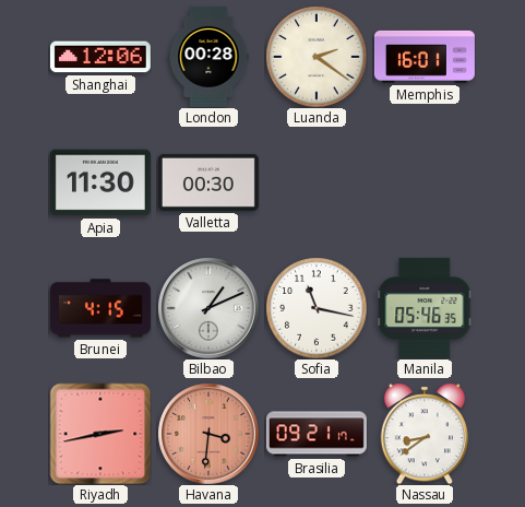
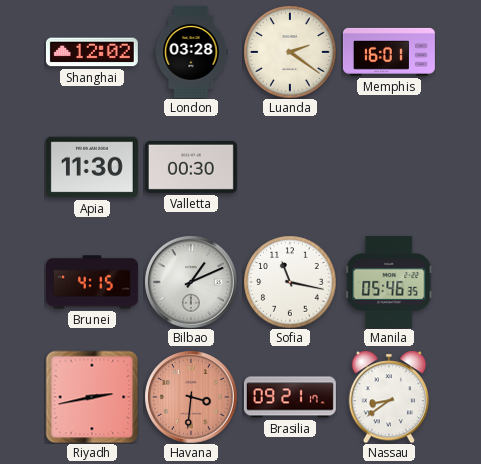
Shanghai: 12:06 -> 12:02
London: 00:28 -> 03:28
